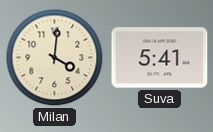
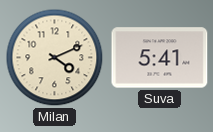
Milan: 4:01 -> 4:11
